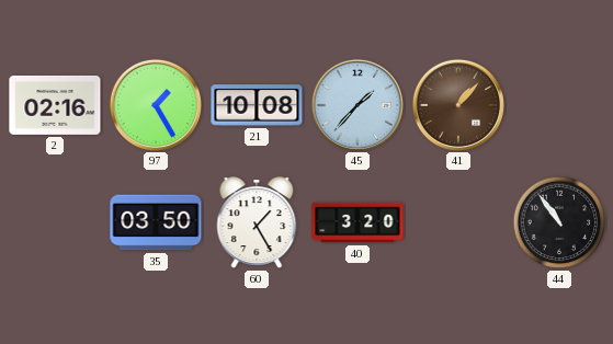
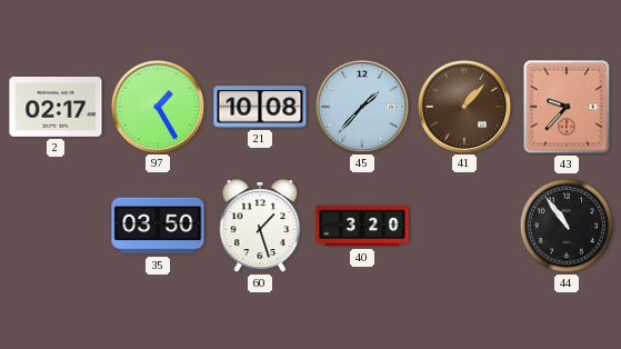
2: 02:16 -> 02:17
43: none -> 9:37
60: 1:25 -> 1:27
